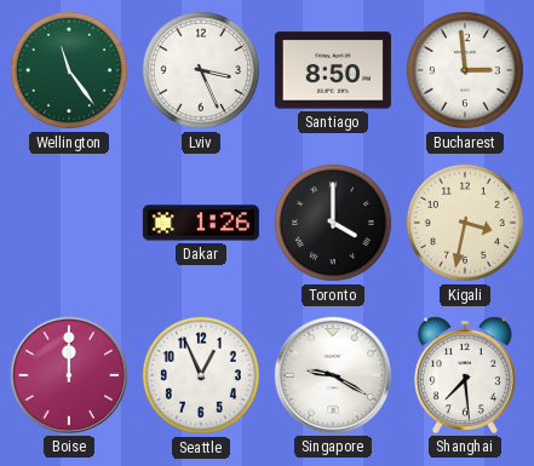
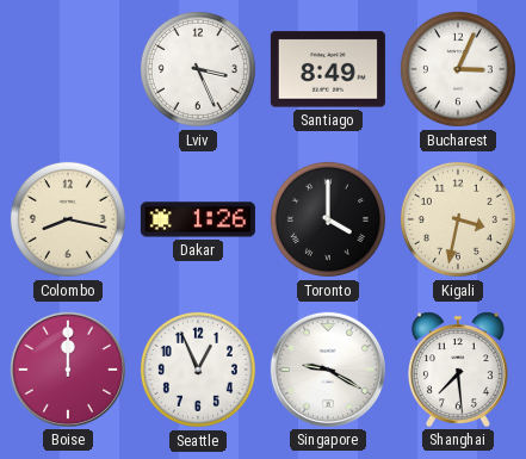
Wellington: 11:24 -> none
Santiago: 8:50 -> 8:49
Bucharest: 2:59 -> 3:04
Colombo: none -> 8:17
